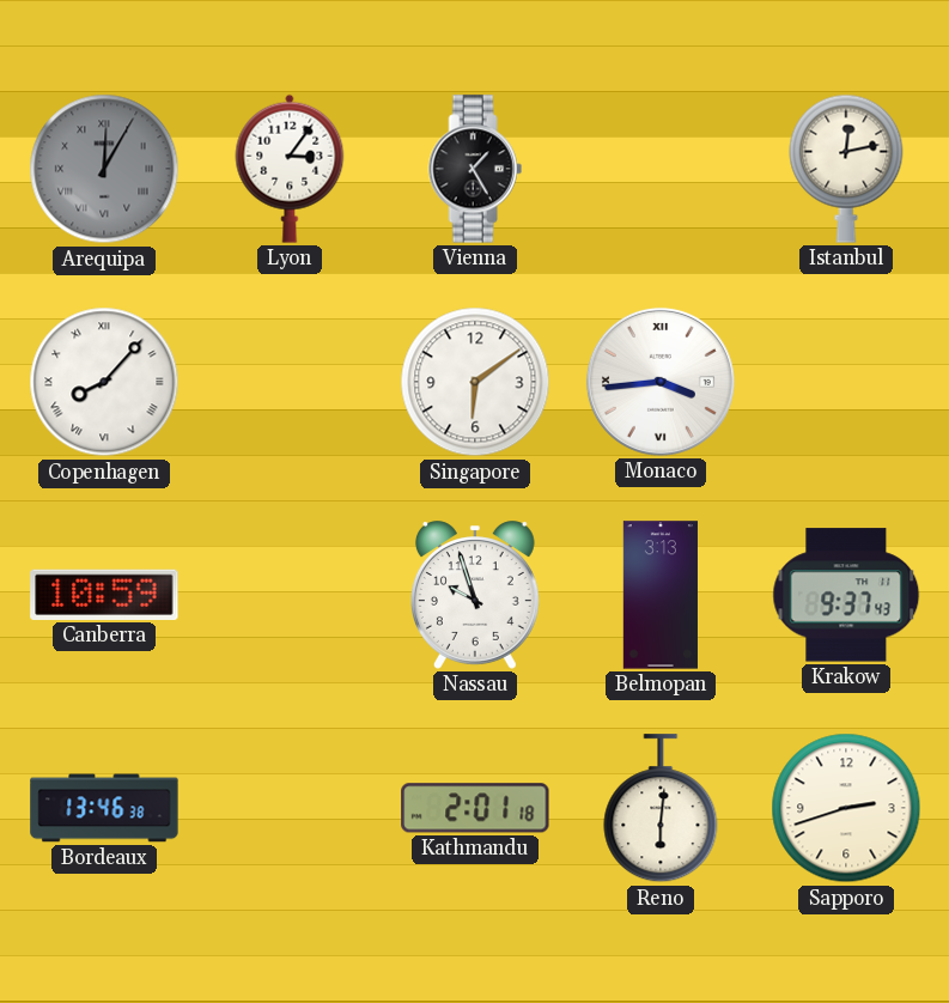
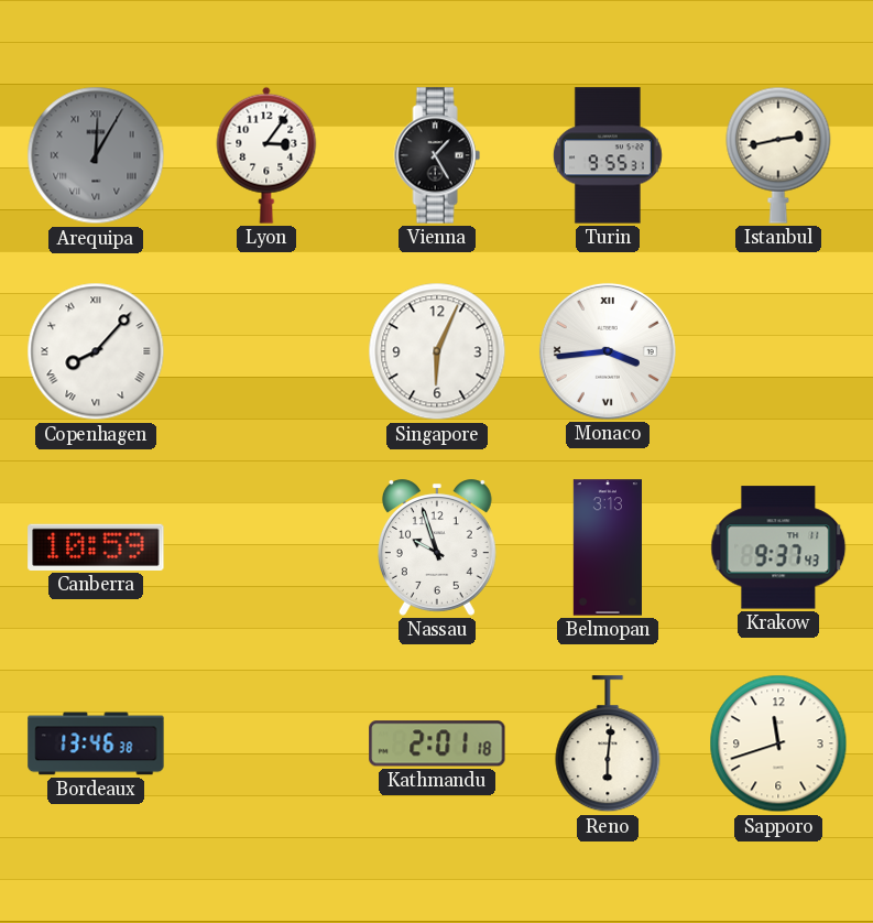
Turin: none -> 9:55
Istanbul: 12:13 -> 2:43
Singapore: 6:09 -> 6:04
Sapporo: 2:42 -> 11:42
